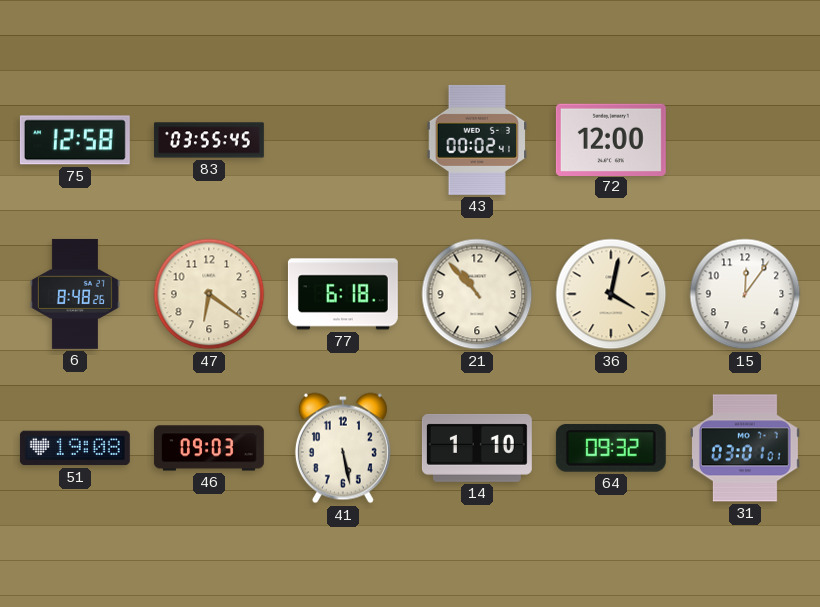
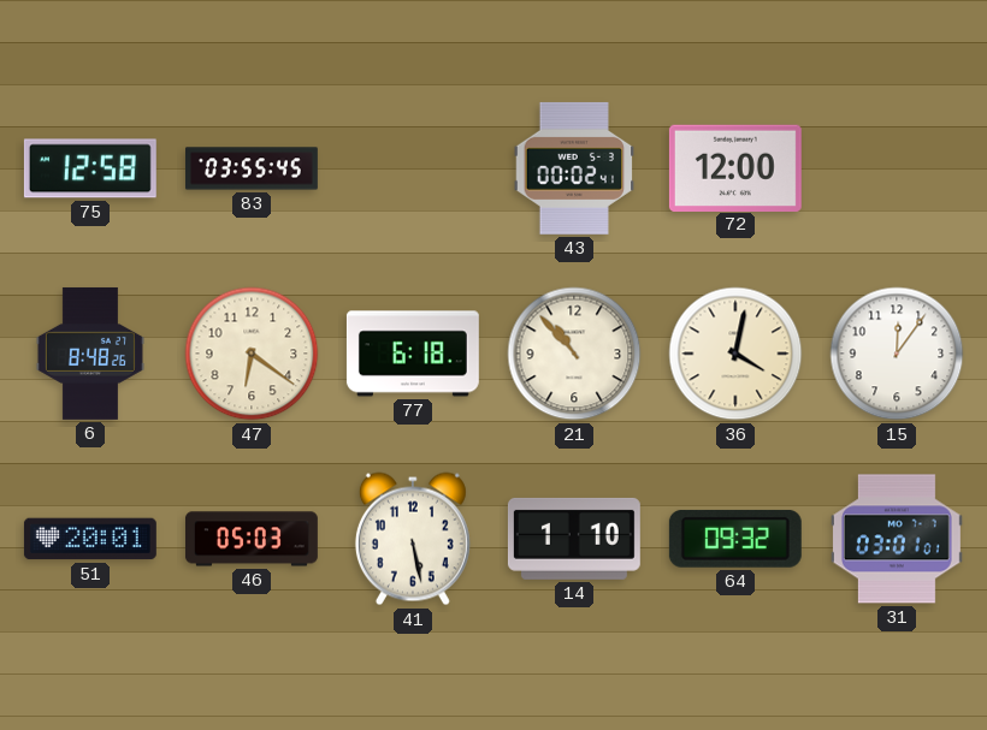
51: 19:08 -> 20:01
46: 09:03 -> 05:03
